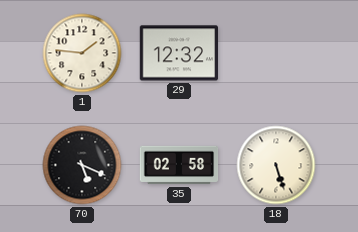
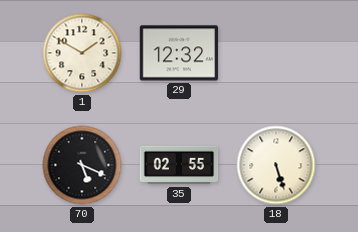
1: 1:46 -> 1:50
35: 02:58 -> 02:55
